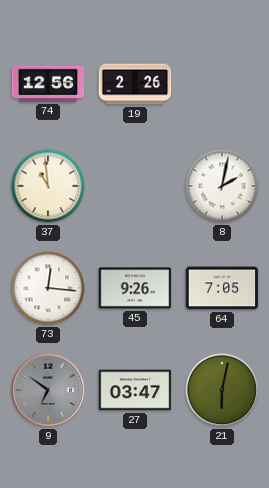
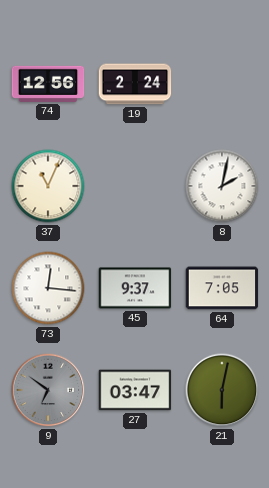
19: 2:26 -> 2:24
37: 10:59 -> 11:04
45: 9:26 -> 9:37
